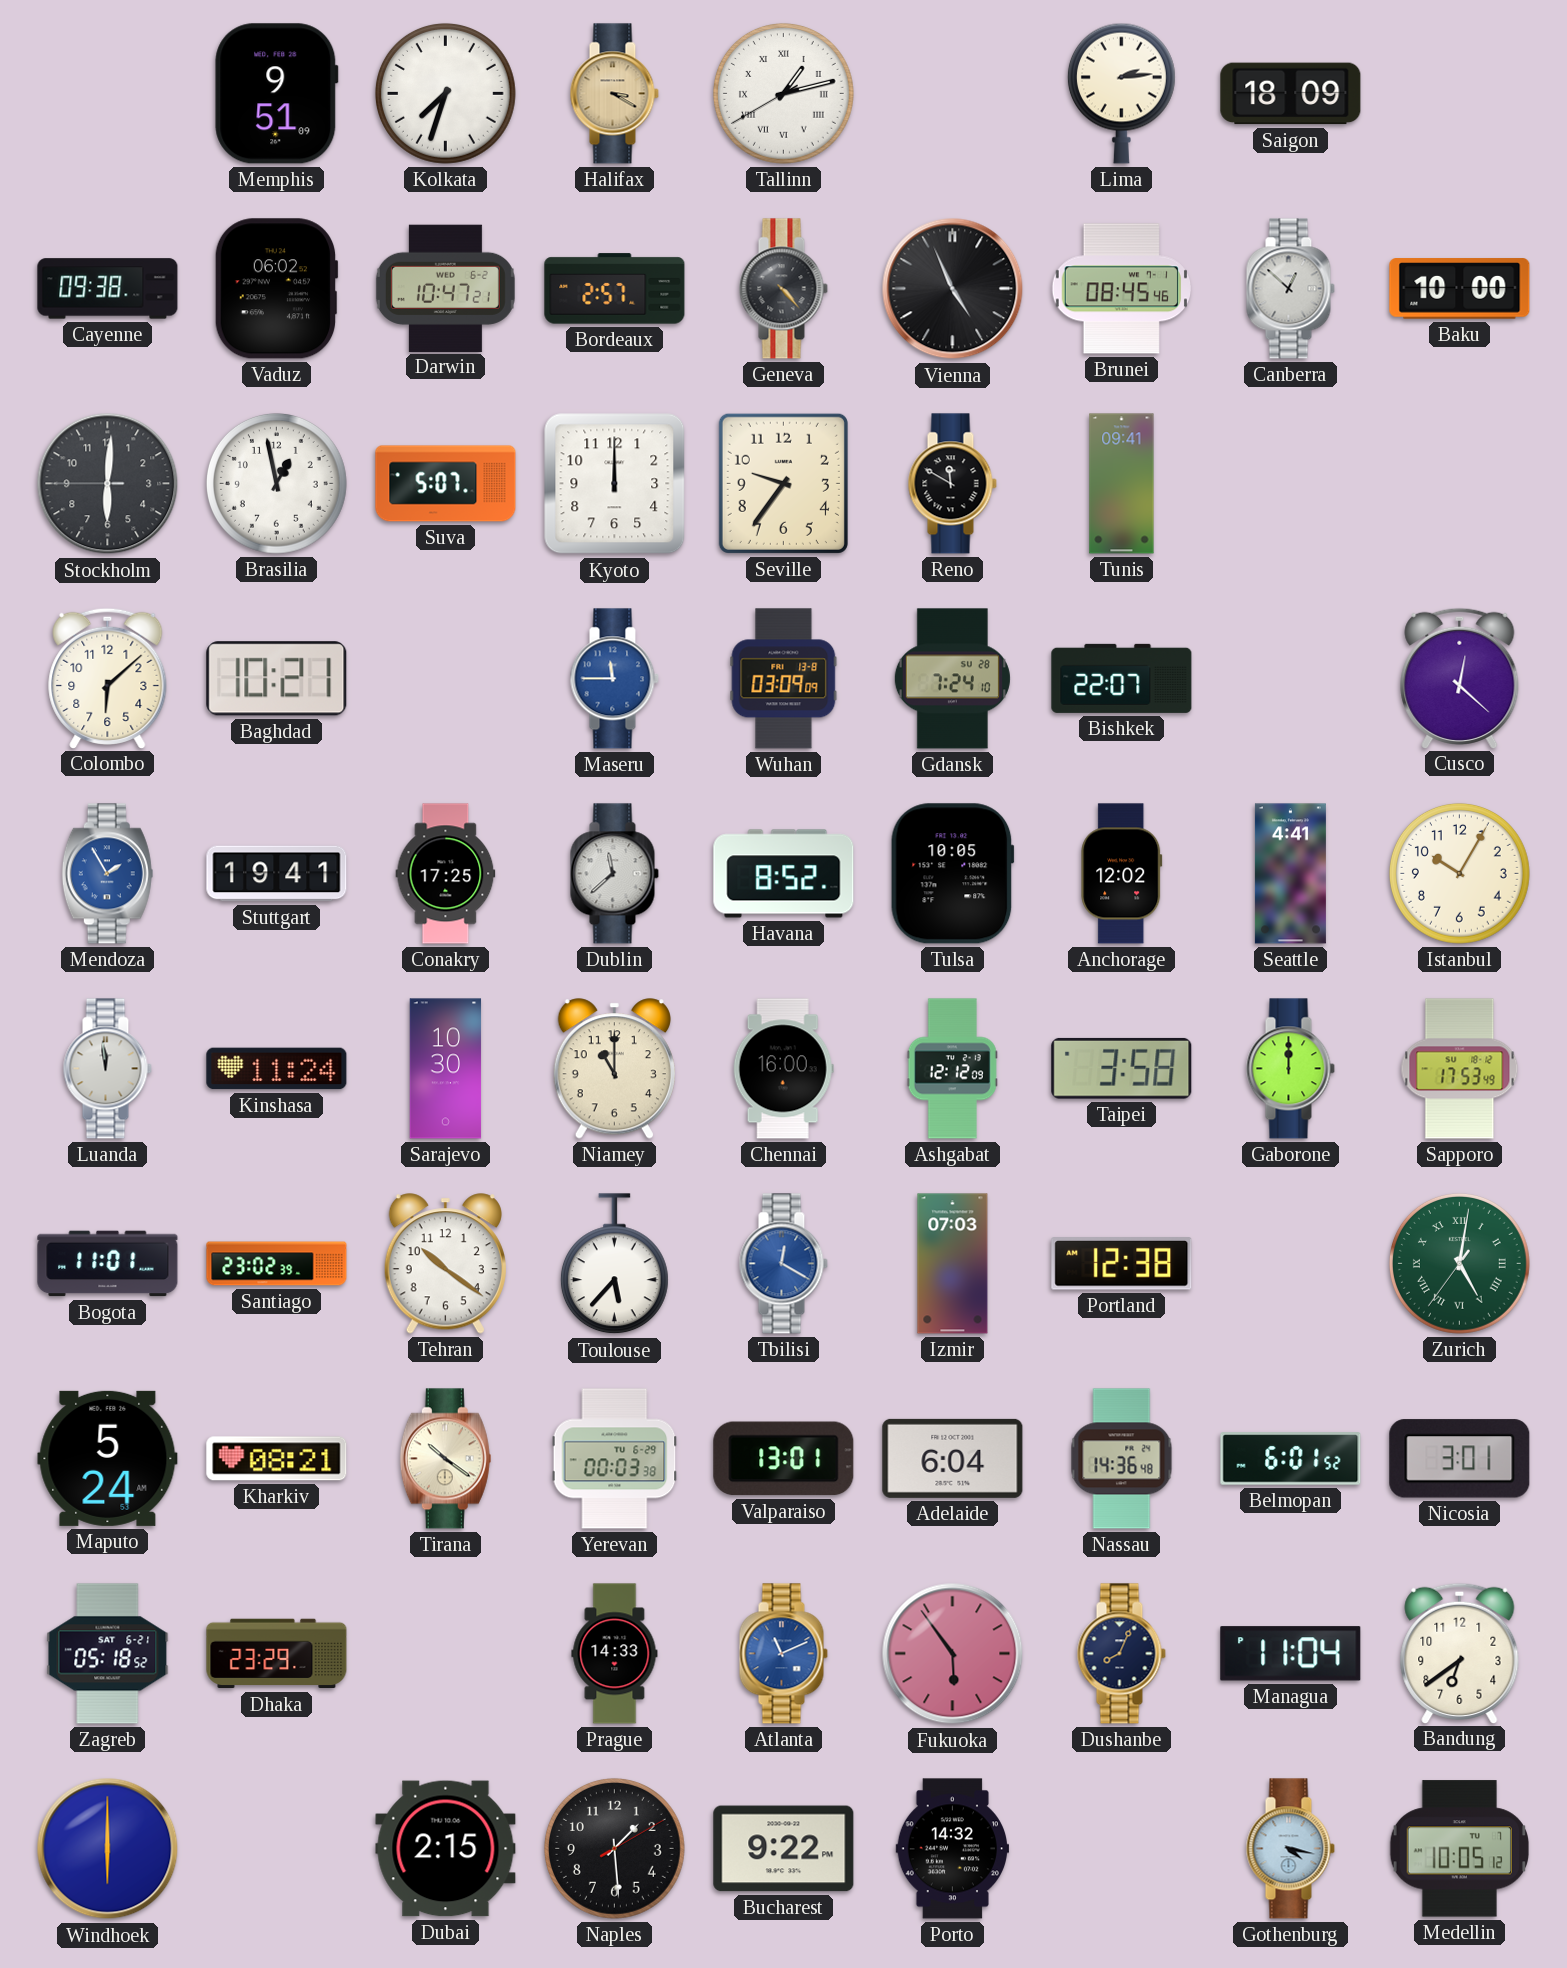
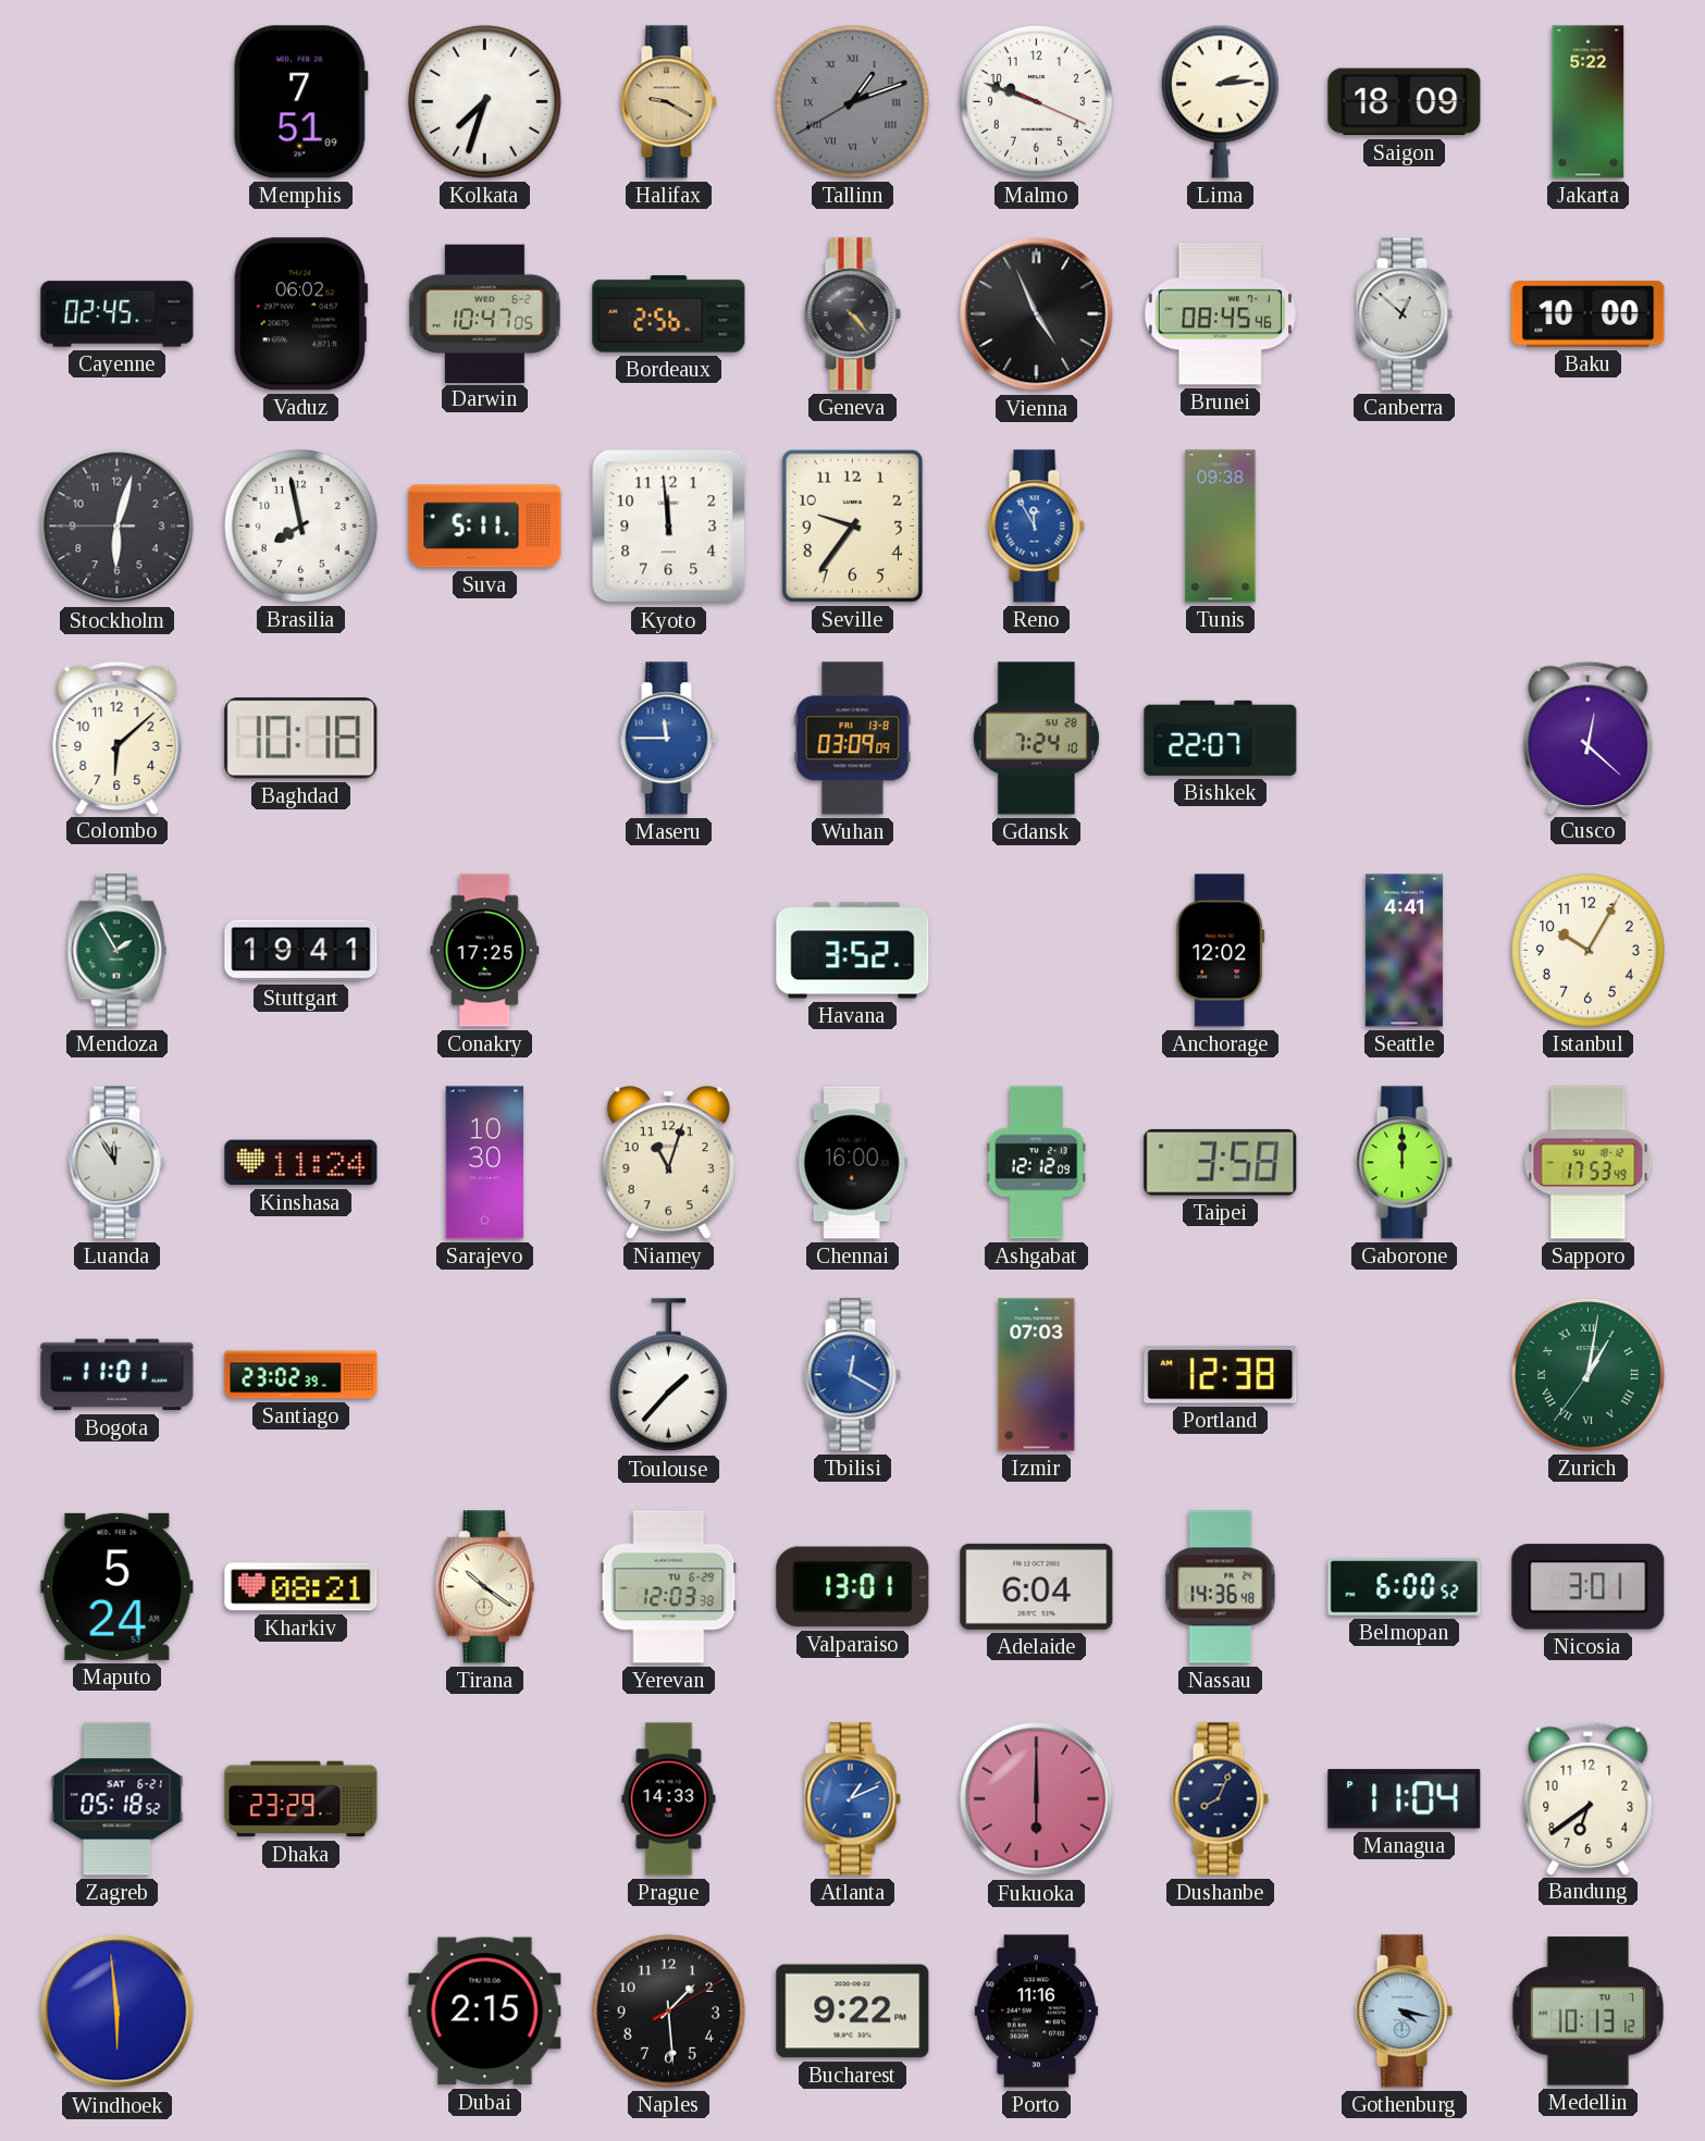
Memphis: 9:51 -> 7:51
Halifax: 3:20 -> 9:20
Tallinn: 1:12 -> 1:11
Tallinn dial: white -> grey
Malmo: none -> 9:48
Jakarta: none -> 5:22
Cayenne: 09:38 -> 02:45
Darwin: 10:47:21 -> 10:47:05
Bordeaux: 2:57 -> 2:56
Stockholm: 6:00 -> 6:02
Brasilia: 12:58 -> 7:58
Suva: 5:07 -> 5:11
Kyoto: 12:00 -> 11:59
Reno: 11:50 -> 11:55
Reno dial: black -> blue
Tunis: 09:41 -> 09:38
Baghdad: 10:21 -> 10:18
Mendoza dial: blue -> green
Dublin: 11:38 -> none
Havana: 8:52 -> 3:52
Tulsa: 10:05 -> none
Luanda: 11:59 -> 11:55
Niamey: 11:00 -> 11:03
Tehran: 10:21 -> none
Toulouse: 5:37 -> 1:37
Zurich: 5:01 -> 1:01
Yerevan: 00:03 -> 12:03
Belmopan: 6:01 -> 6:00
Atlanta: 11:11 -> 1:11
Fukuoka: 5:54 -> 6:00
Windhoek: 6:00 -> 5:59
Porto: 14:32 -> 11:16
Medellin: 10:05 -> 10:13
